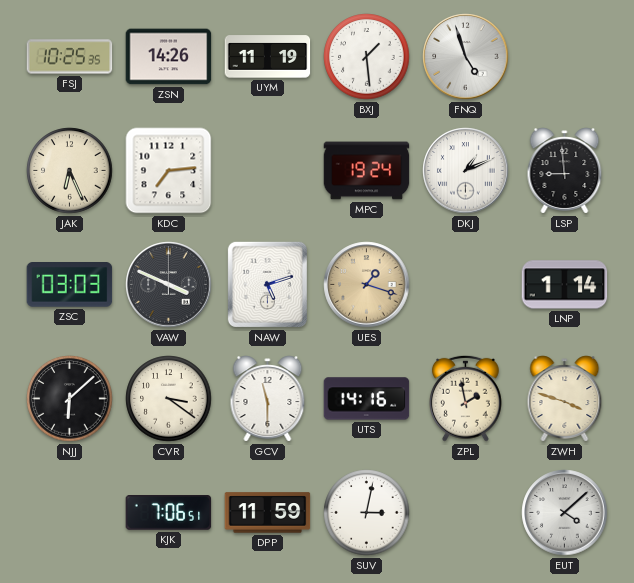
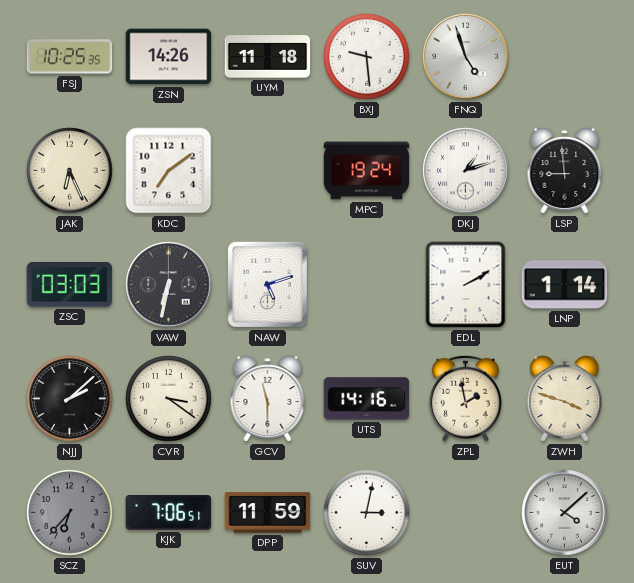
UYM: 11:19 -> 11:18
BXJ: 1:29 -> 9:29
KDC: 7:14 -> 7:09
DKJ: 1:11 -> 1:12
VAW: 3:49 -> 6:32
UES: 1:18 -> none
EDL: none -> 2:10
NJJ: 6:08 -> 2:08
SCZ: none -> 6:37
